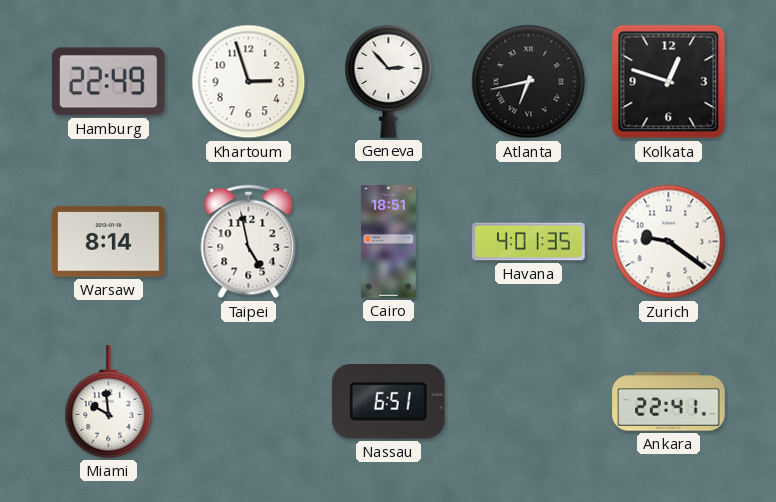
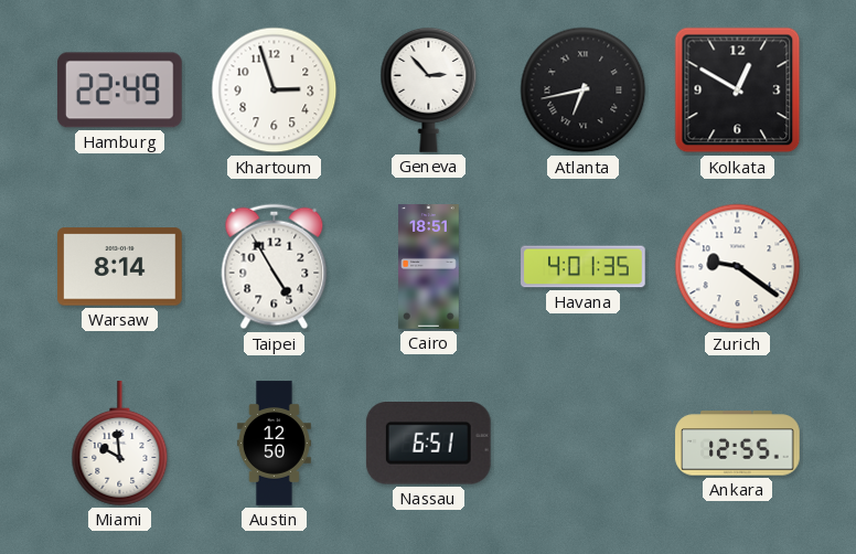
Kolkata: 12:48 -> 12:50
Taipei: 4:58 -> 4:55
Austin: none -> 12:50
Ankara: 22:41 -> 12:55
